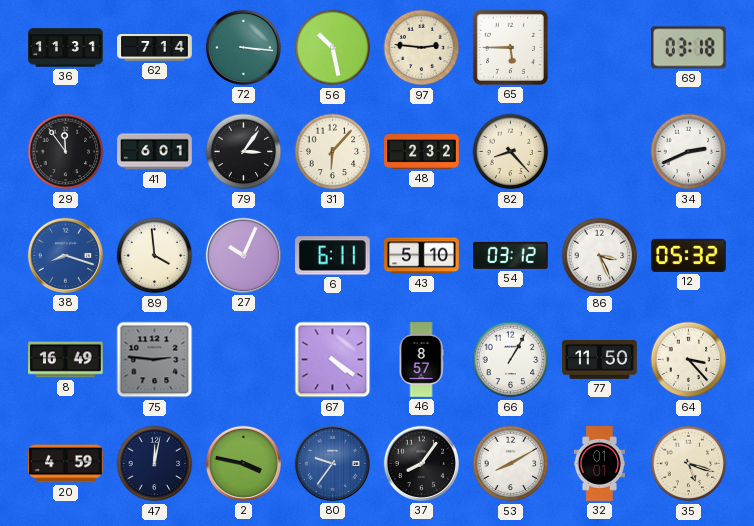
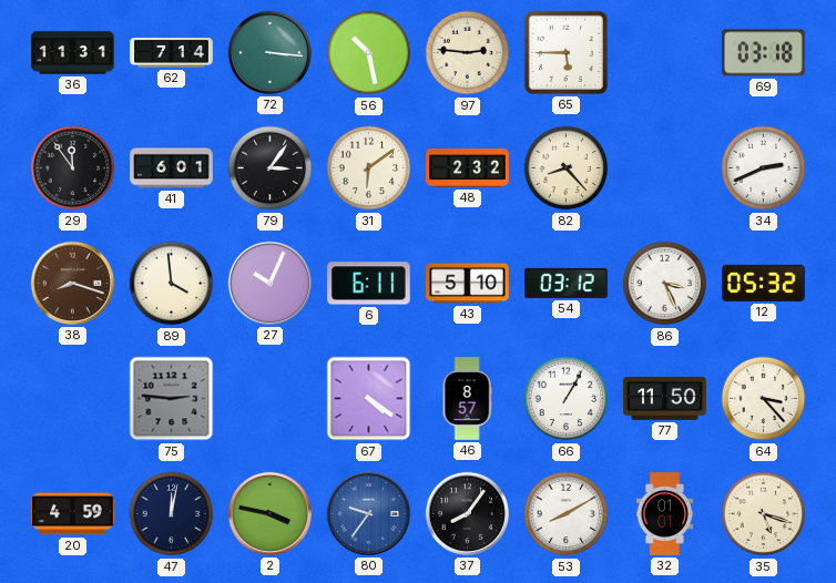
31: 6:07 -> 6:09
38 dial: blue -> brown
8: 16:49 -> none
